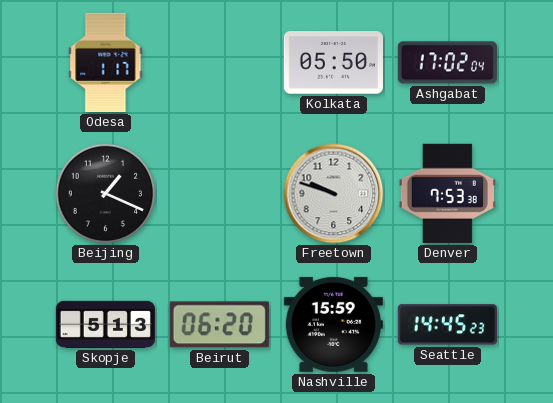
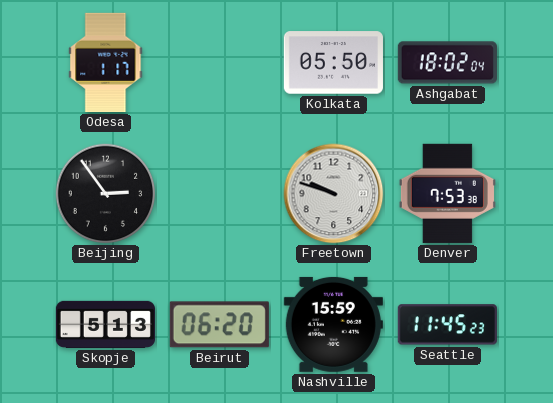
Ashgabat: 17:02 -> 18:02
Beijing: 1:19 -> 2:54
Seattle: 14:45 -> 11:45
